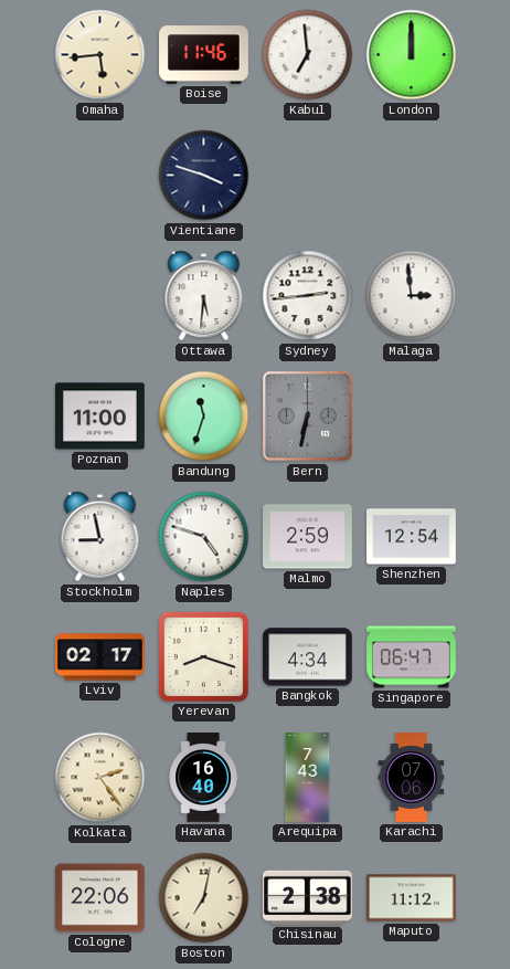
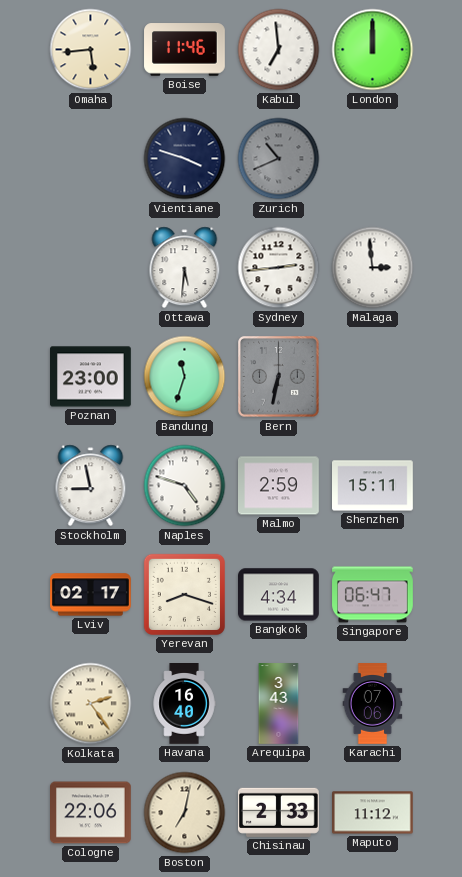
Zurich: none -> 10:41
Poznan: 11:00 -> 23:00
Shenzhen: 12:54 -> 15:11
Arequipa: 7:43 -> 3:43
Chisinau: 2:38 -> 2:33
